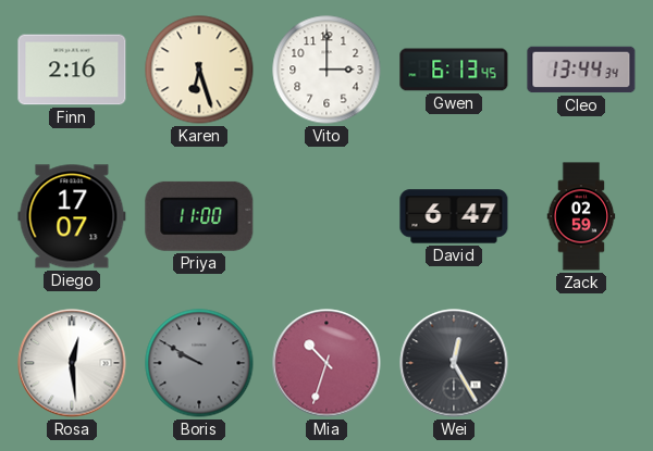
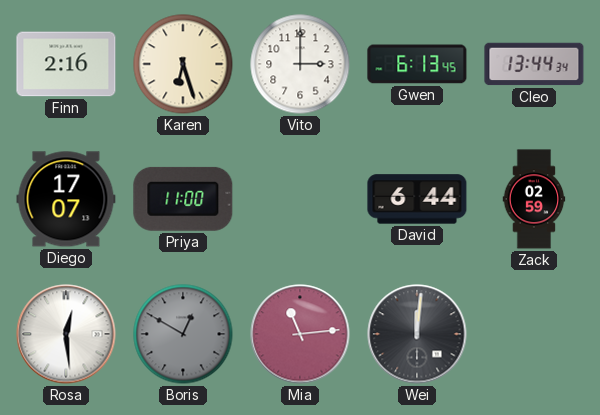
David: 6:47 -> 6:44
Boris: 9:50 -> 12:50
Mia: 10:33 -> 11:14
Wei: 12:25 -> 12:01
